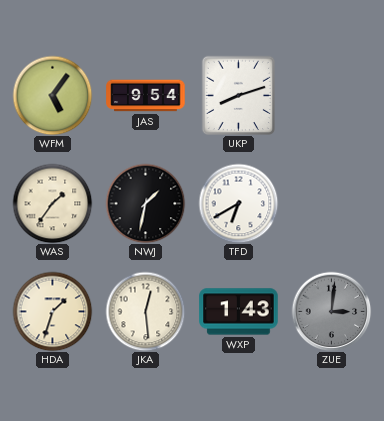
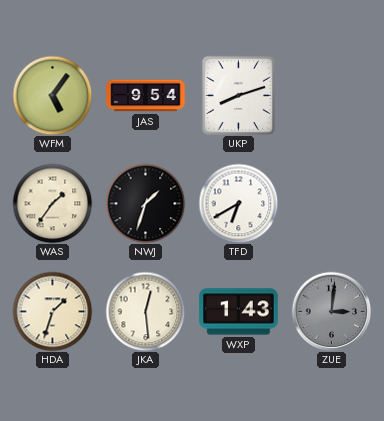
NWJ: 1:32 -> 1:33
